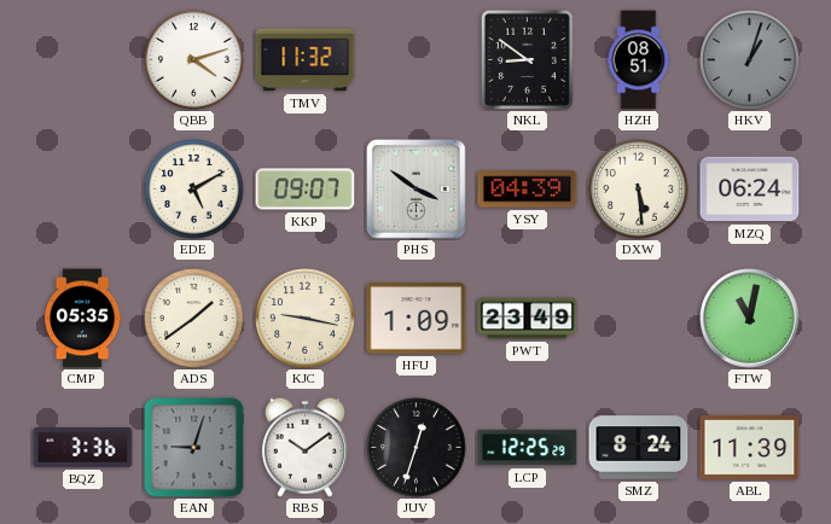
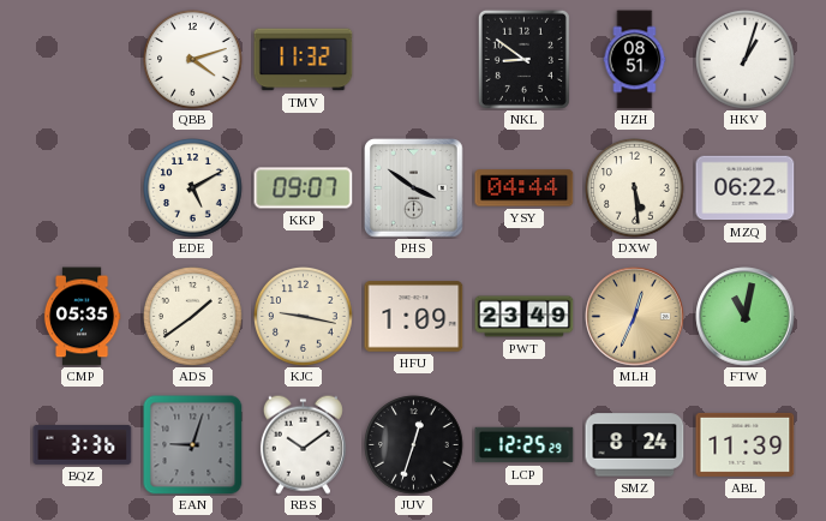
HKV dial: grey -> white
YSY: 04:39 -> 04:44
MZQ: 06:24 -> 06:22
MLH: none -> 12:34
